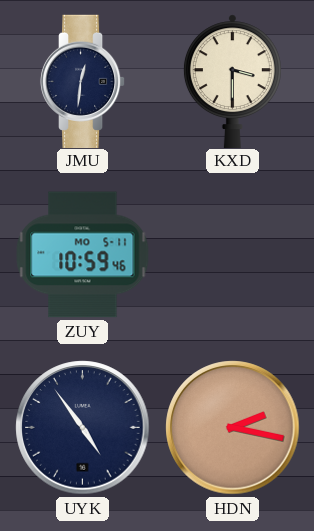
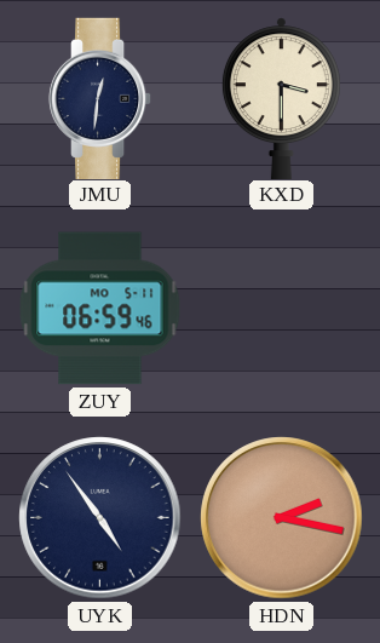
ZUY: 10:59 -> 06:59
